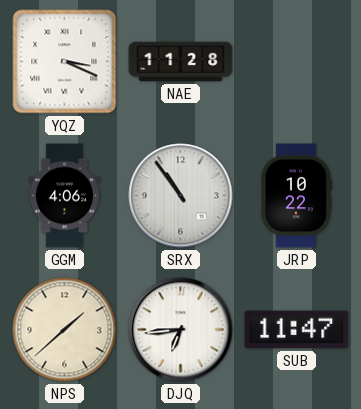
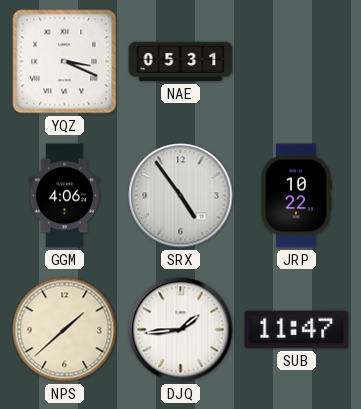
NAE: 11:28 -> 05:31
SRX: 10:54 -> 4:54
DJQ: 6:44 -> 1:44
